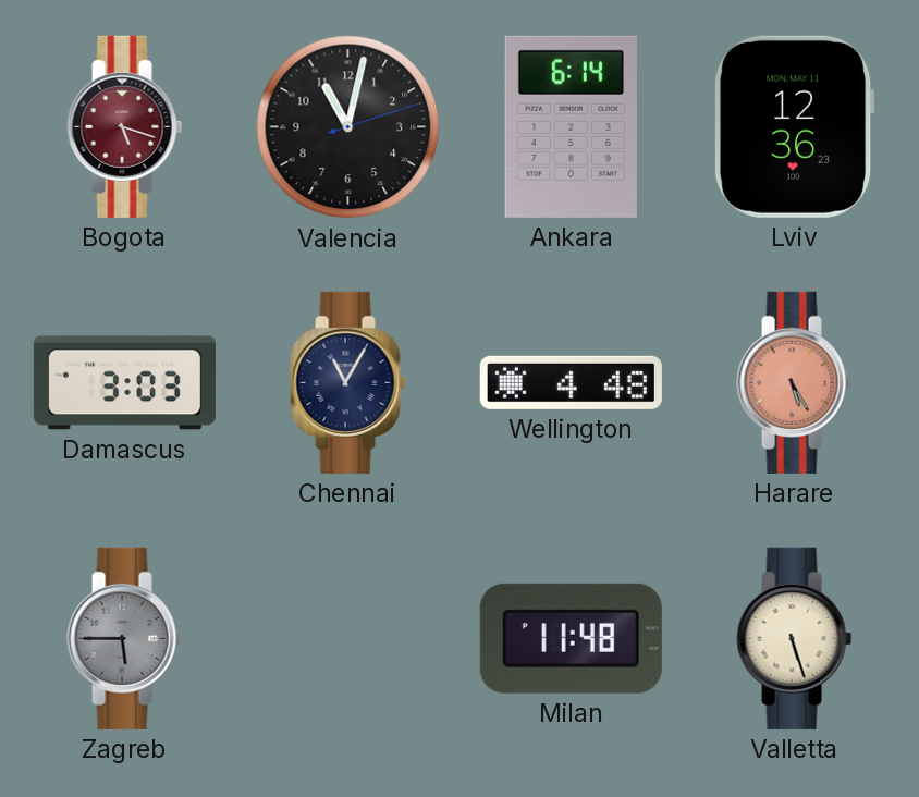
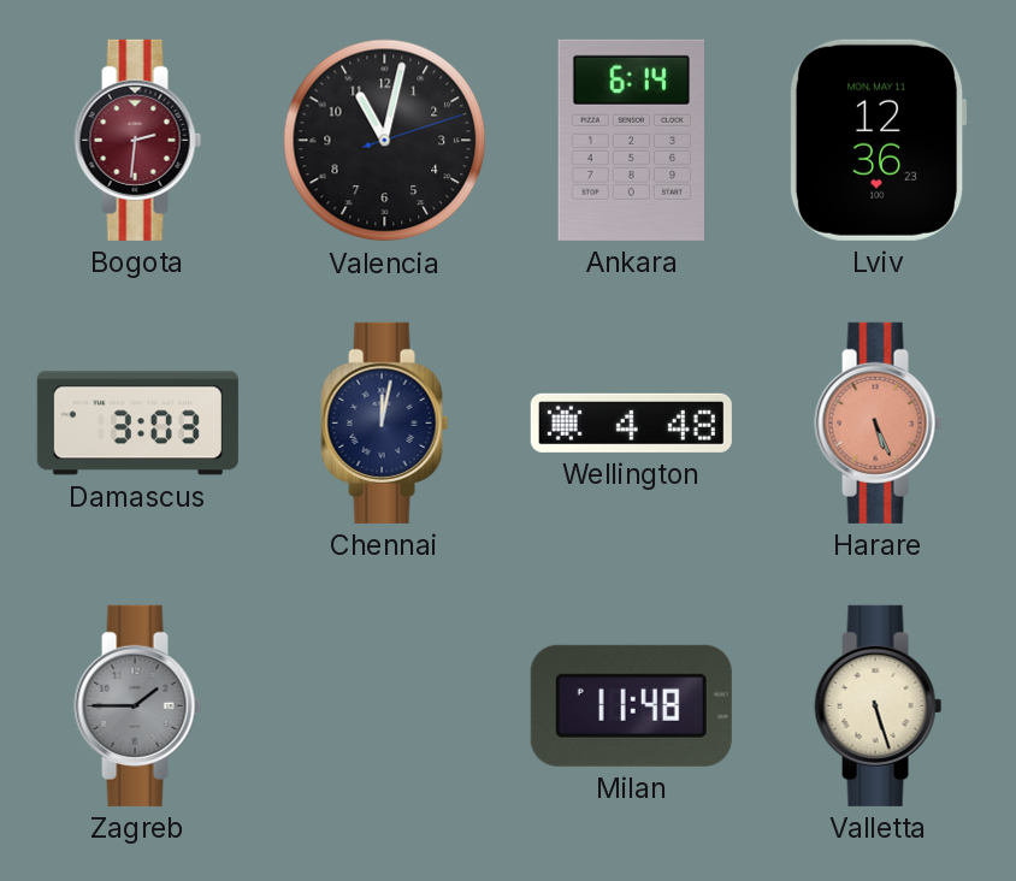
Bogota: 5:18 -> 2:31
Chennai: 11:05 -> 12:02
Harare: 5:25 -> 5:26
Zagreb: 5:45 -> 1:45
